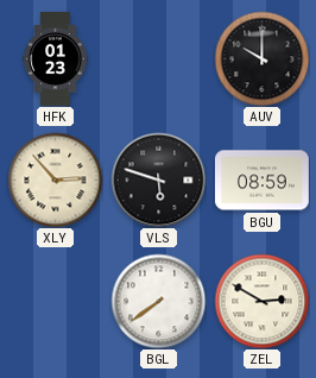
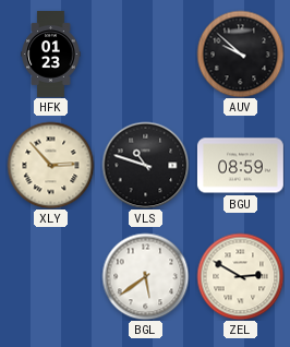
AUV: 10:00 -> 9:52
VLS: 5:48 -> 10:48
BGL: 7:39 -> 5:39
